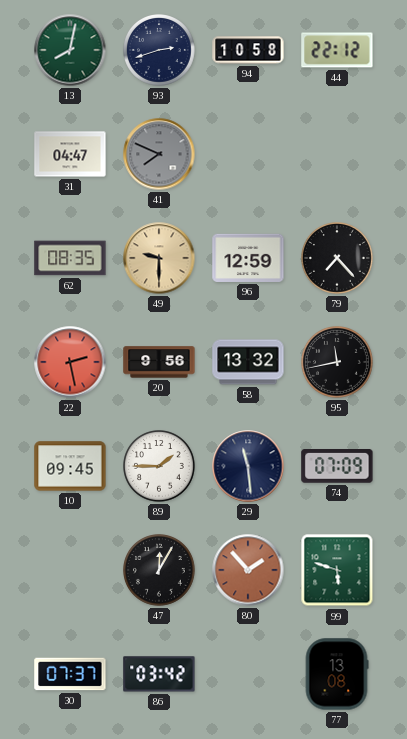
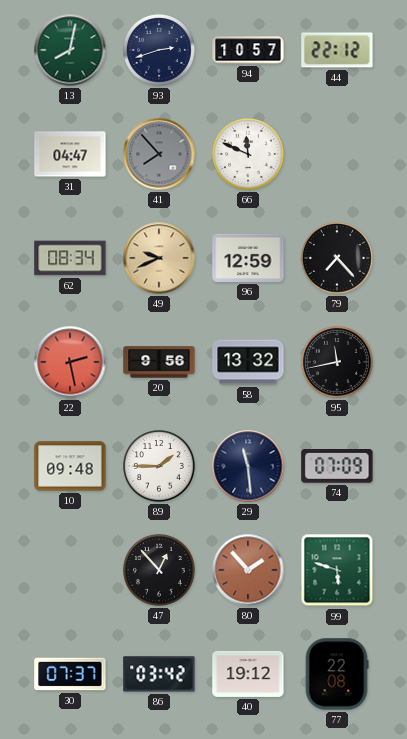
94: 10:58 -> 10:57
41: 7:49 -> 7:53
66: none -> 11:49
62: 08:35 -> 08:34
49: 9:30 -> 9:41
10: 09:45 -> 09:48
47: 12:05 -> 12:53
40: none -> 19:12
77: 13:08 -> 22:08
